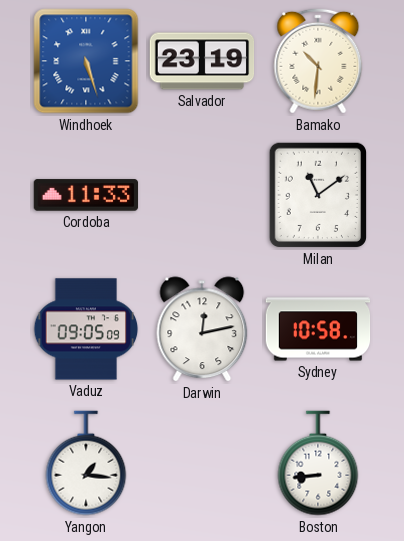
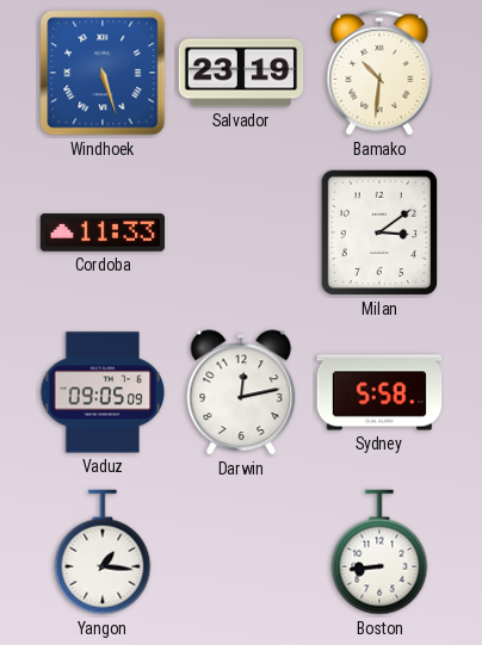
Milan: 11:09 -> 3:09
Sydney: 10:58 -> 5:58
